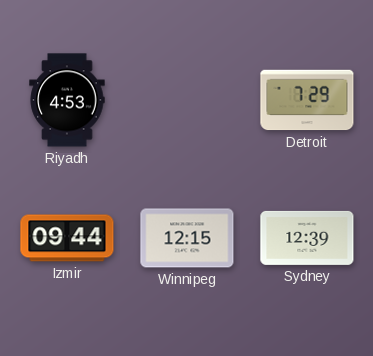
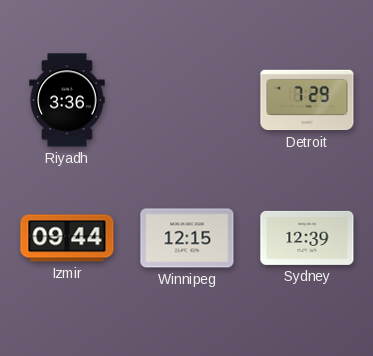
Riyadh: 4:53 -> 3:36
